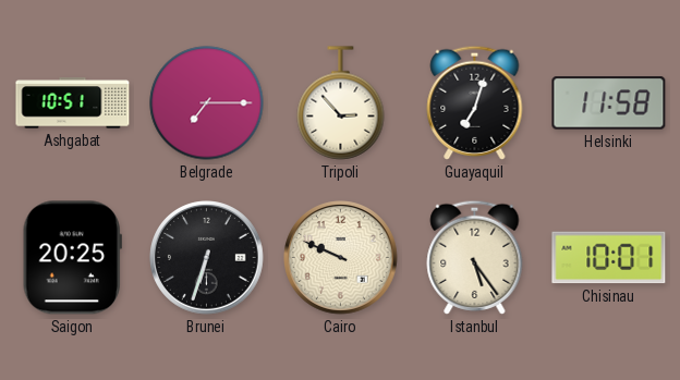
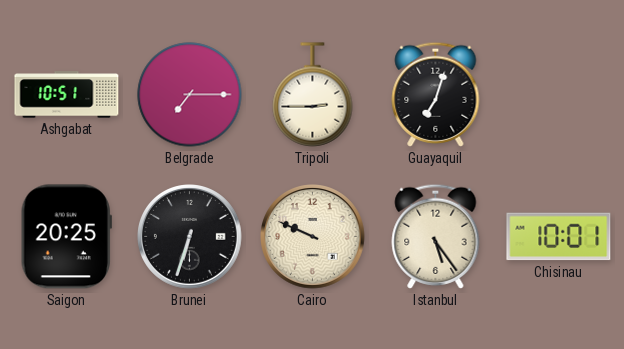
Tripoli: 2:53 -> 2:45
Helsinki: 11:58 -> none
